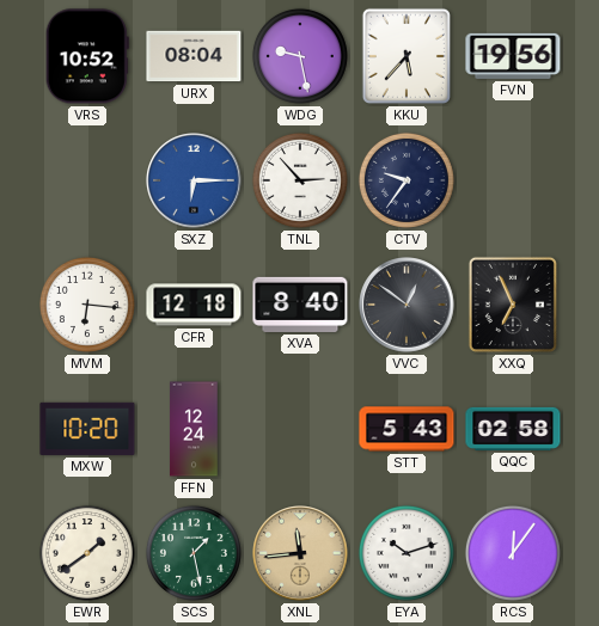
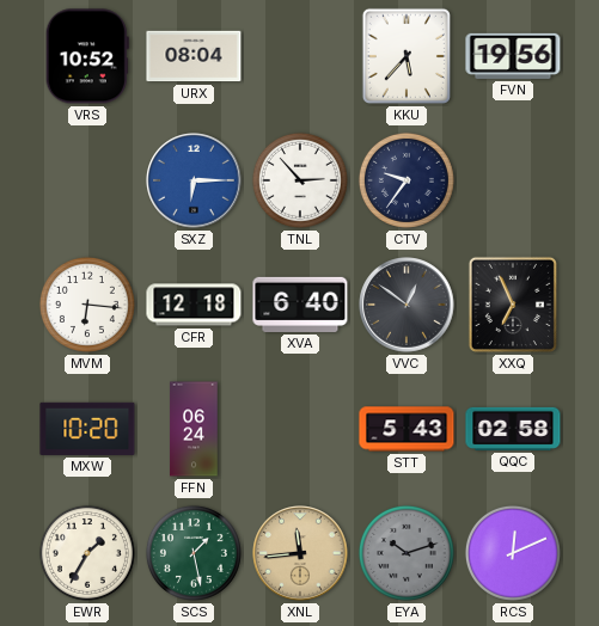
WDG: 9:28 -> none
XVA: 8:40 -> 6:40
FFN: 12:24 -> 06:24
EWR: 1:39 -> 1:35
EYA dial: white -> grey
RCS: 12:06 -> 12:11
